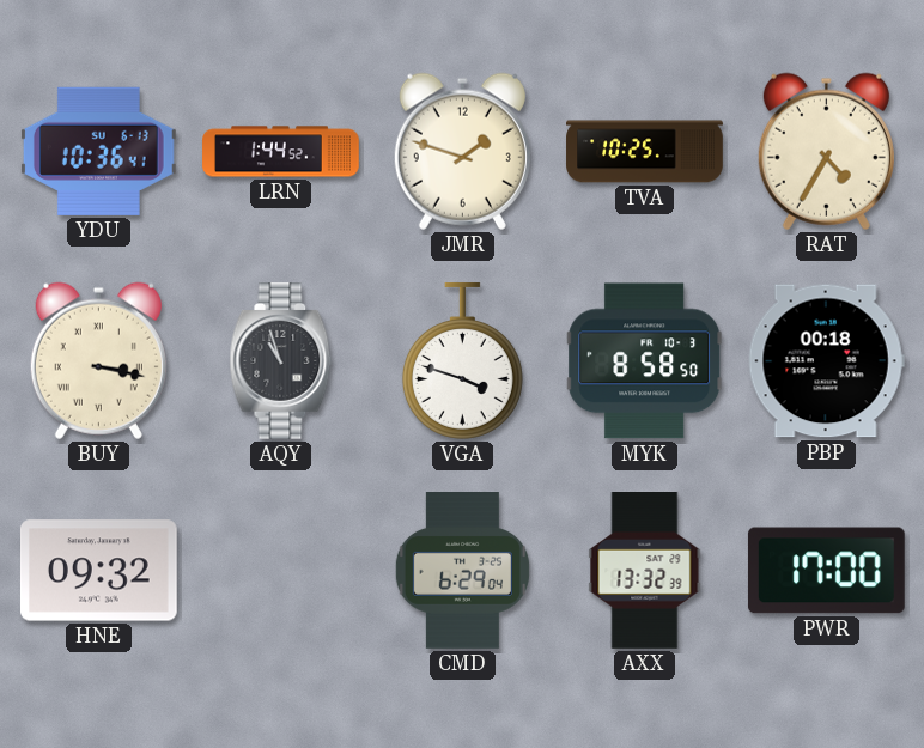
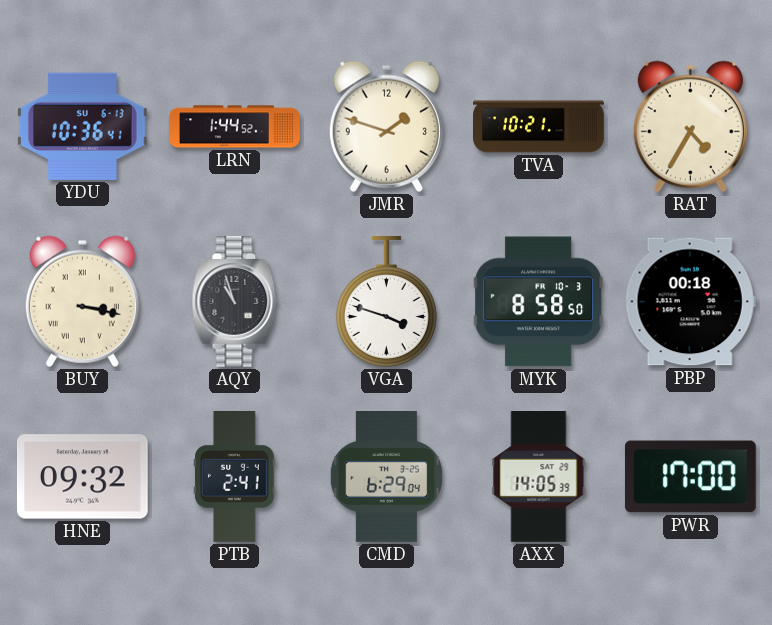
TVA: 10:25 -> 10:21
PTB: none -> 2:41
AXX: 13:32 -> 14:05
